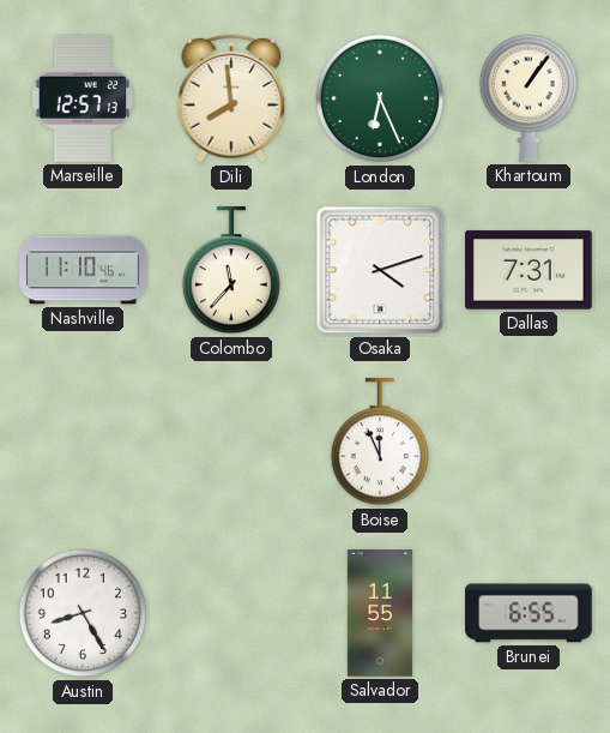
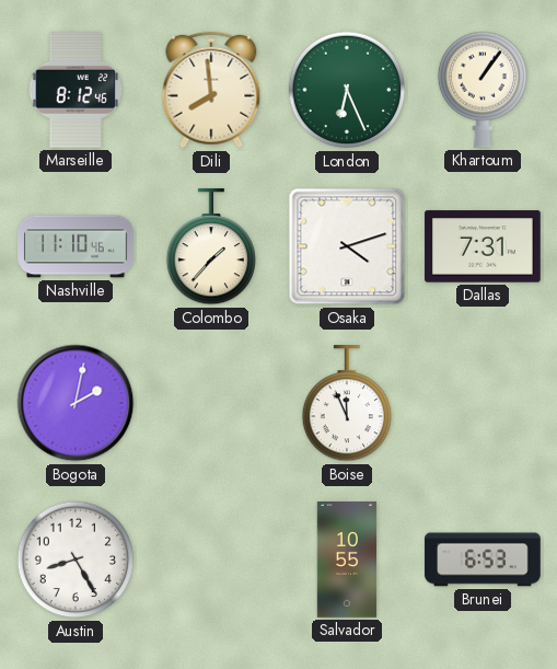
Marseille: 12:57 -> 8:12
Colombo: 11:37 -> 1:37
Bogota: none -> 2:02
Salvador: 11:55 -> 10:55
Brunei: 6:55 -> 6:53
